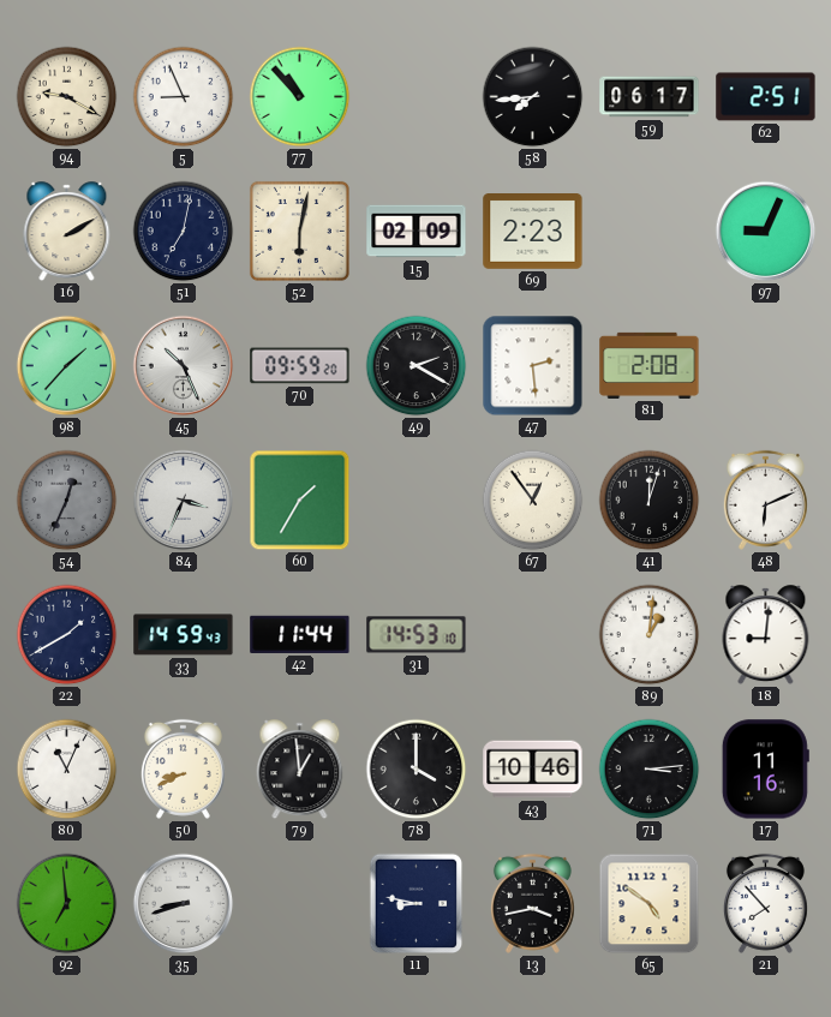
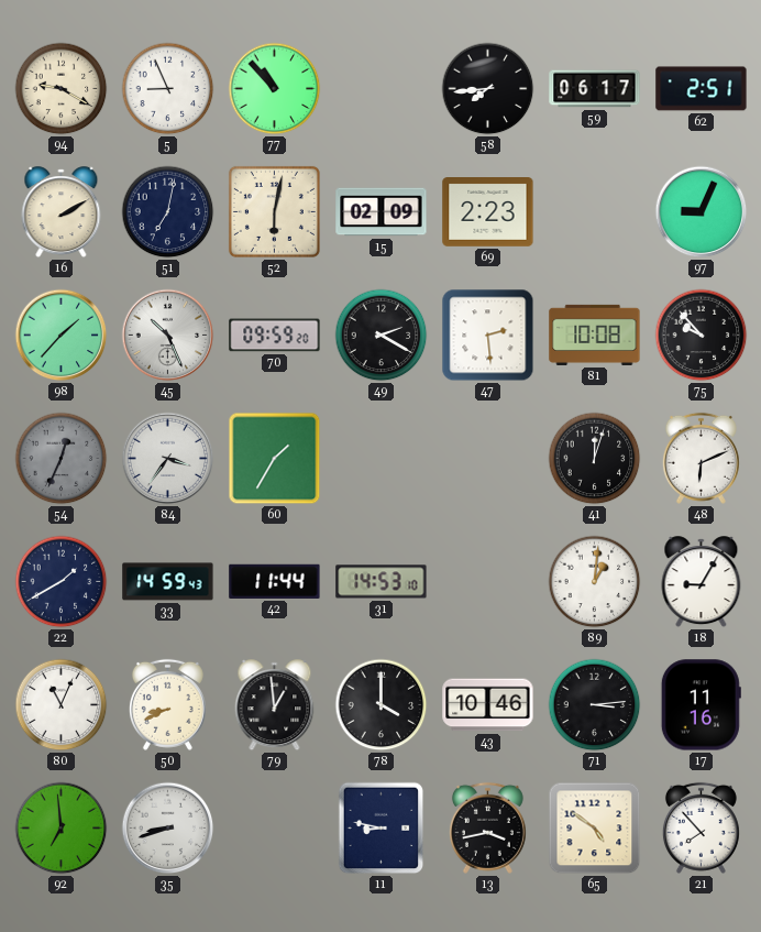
81: 2:08 -> 10:08
75: none -> 9:53
84: 3:34 -> 3:36
67: 12:54 -> none
18: 9:01 -> 9:05
